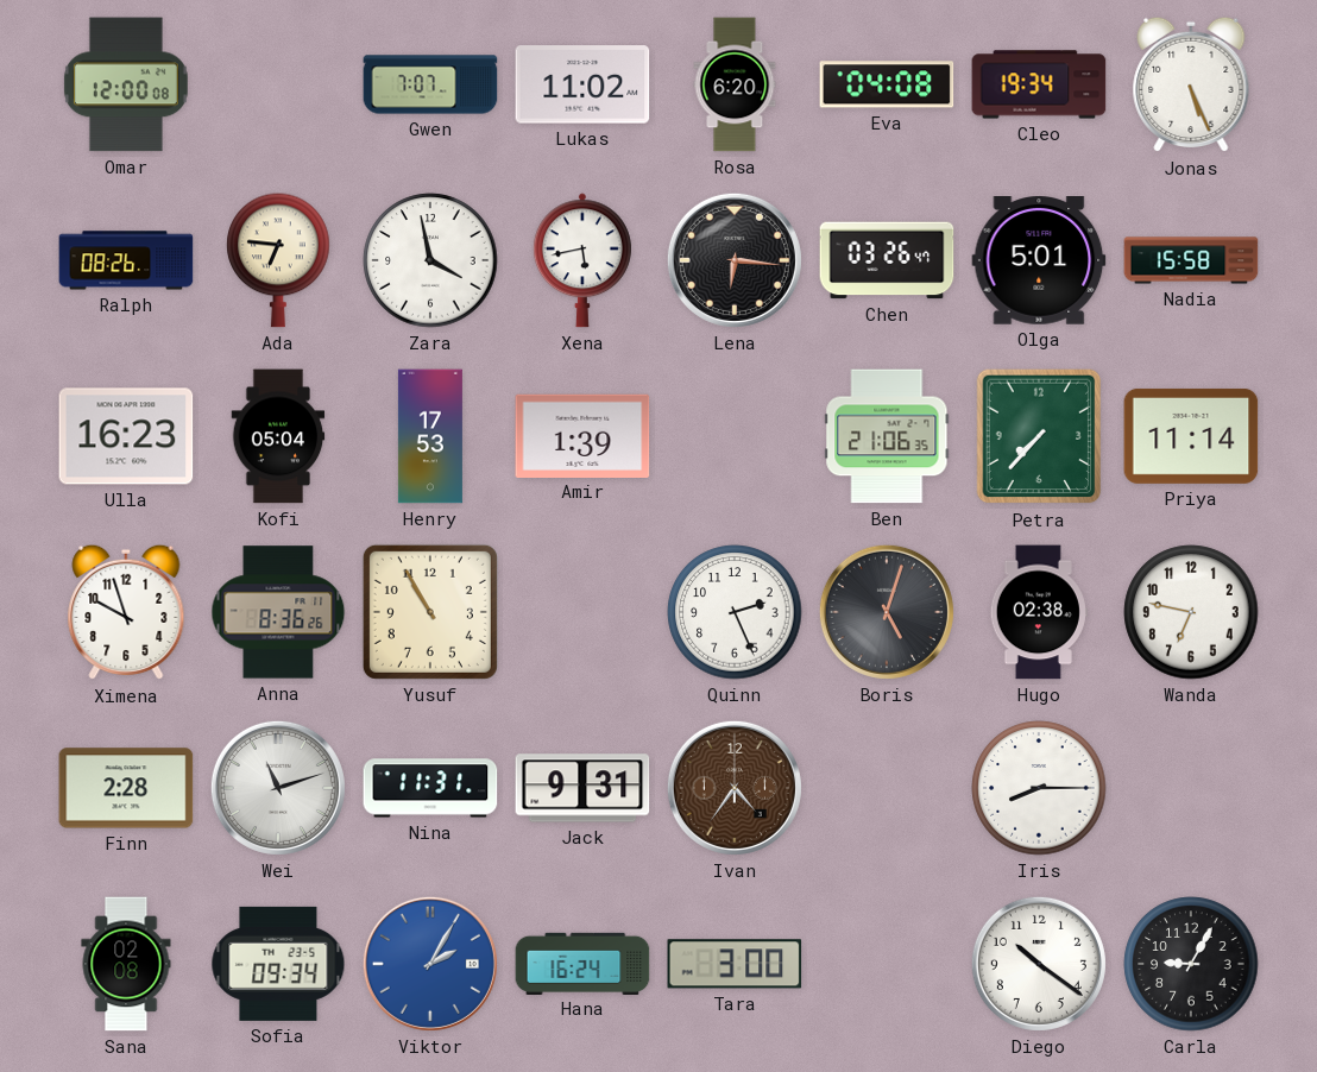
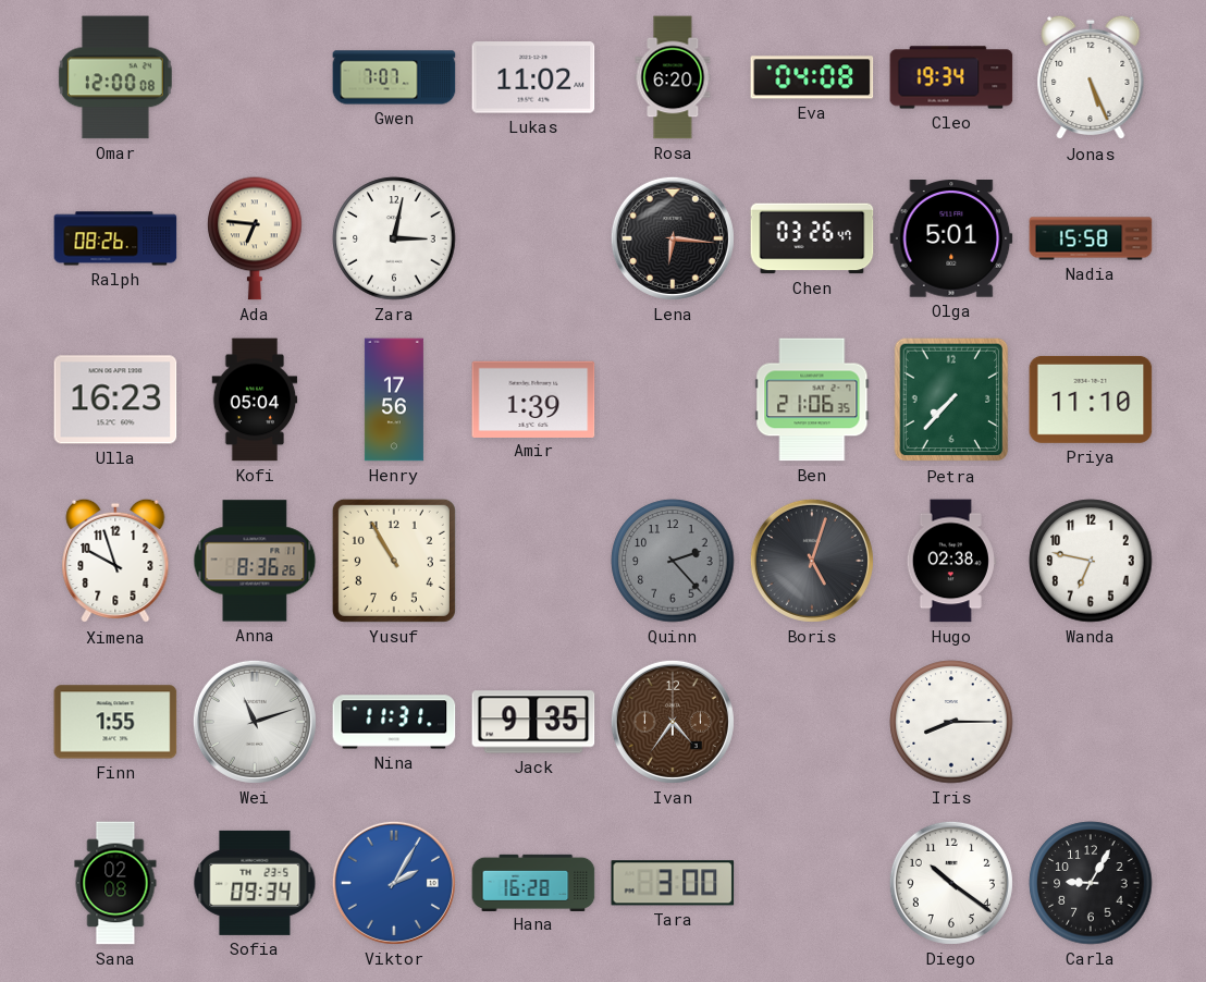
Zara: 3:58 -> 3:02
Xena: 5:43 -> none
Henry: 17:53 -> 17:56
Priya: 11:14 -> 11:10
Quinn: 2:26 -> 2:23
Quinn dial: white -> grey
Finn: 2:28 -> 1:55
Jack: 9:31 -> 9:35
Hana: 16:24 -> 16:28
